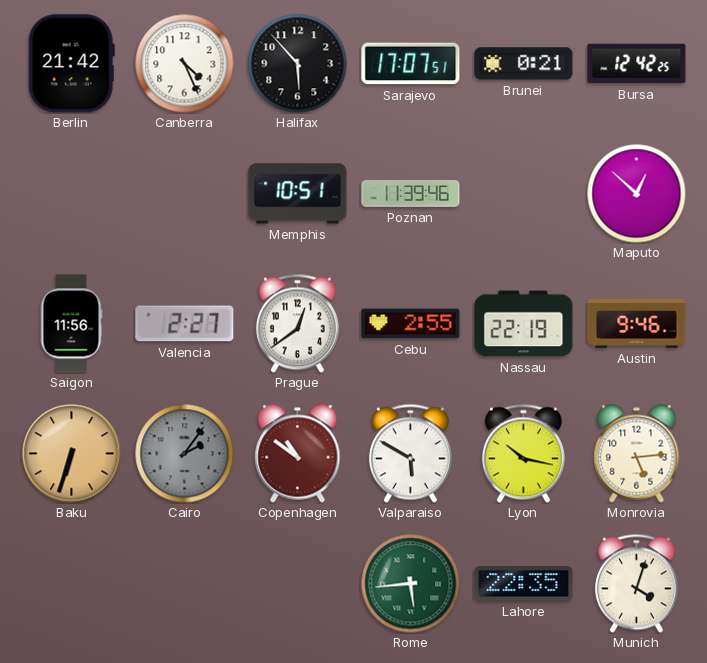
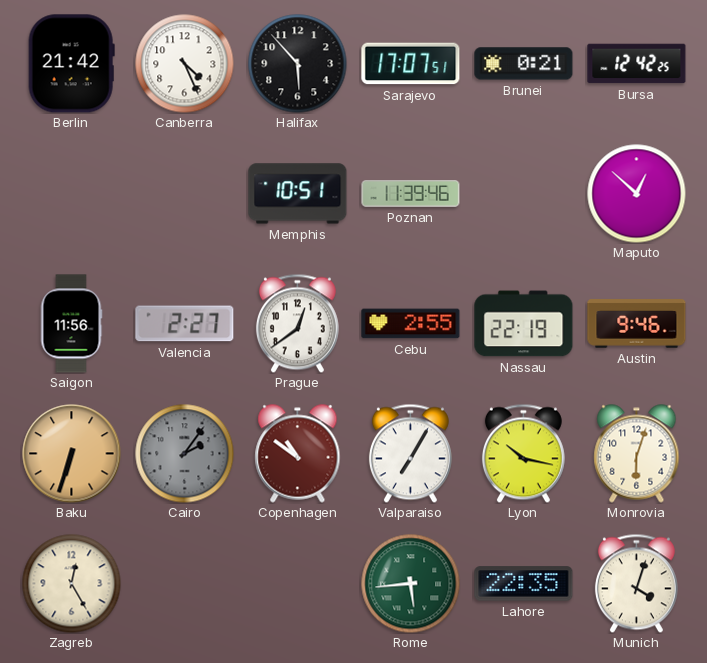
Valparaiso: 5:50 -> 7:05
Monrovia: 5:14 -> 6:03
Zagreb: none -> 12:25
